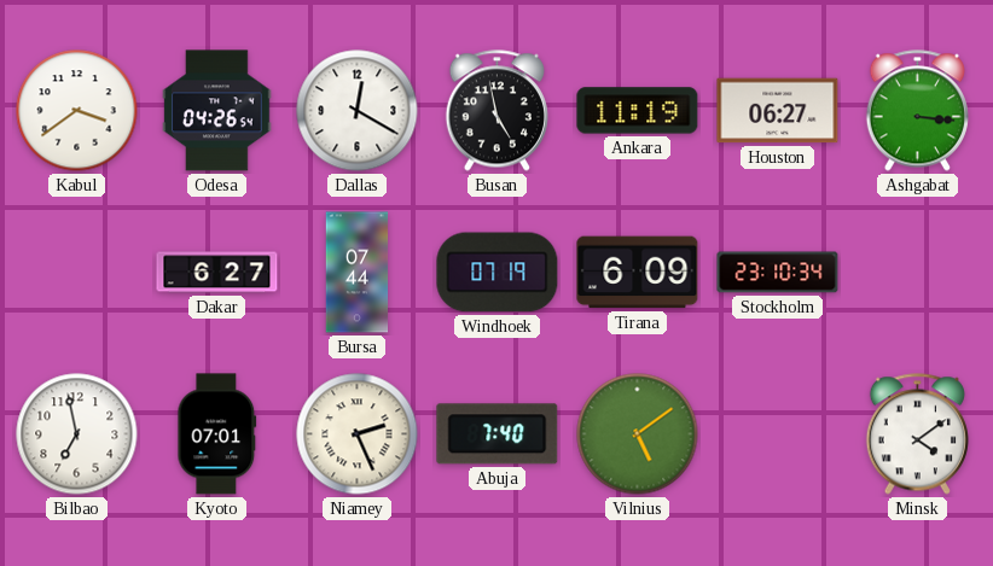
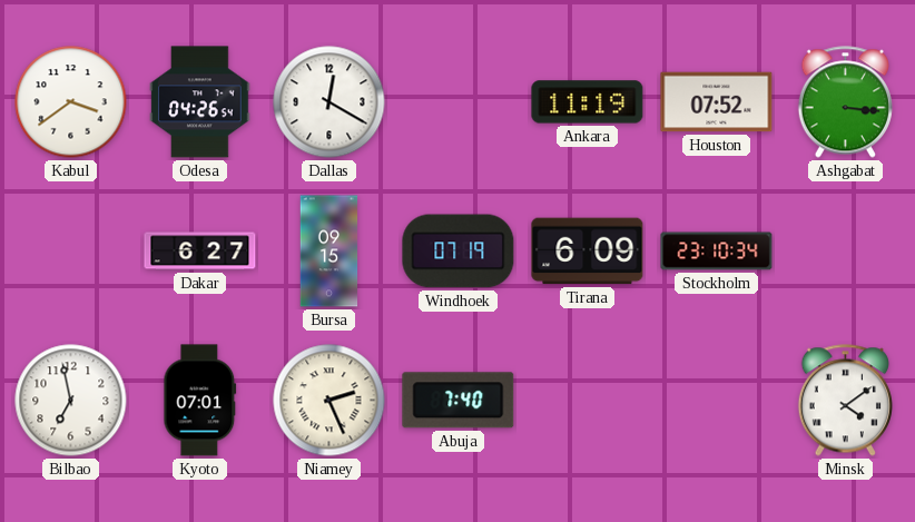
Busan: 4:58 -> none
Houston: 06:27 -> 07:52
Bursa: 07:44 -> 09:15
Vilnius: 5:09 -> none
